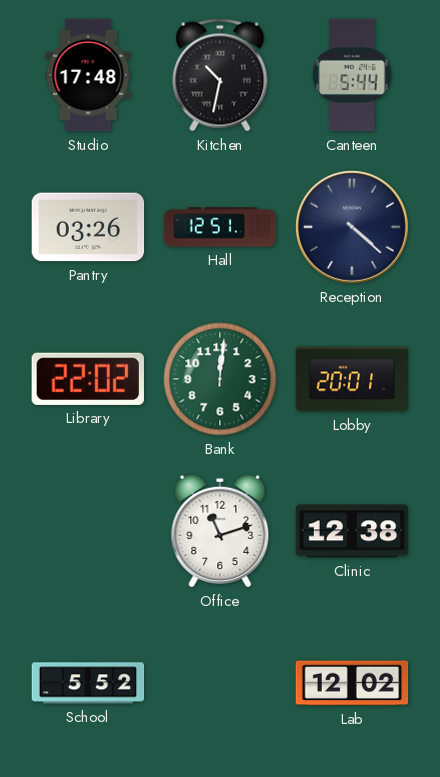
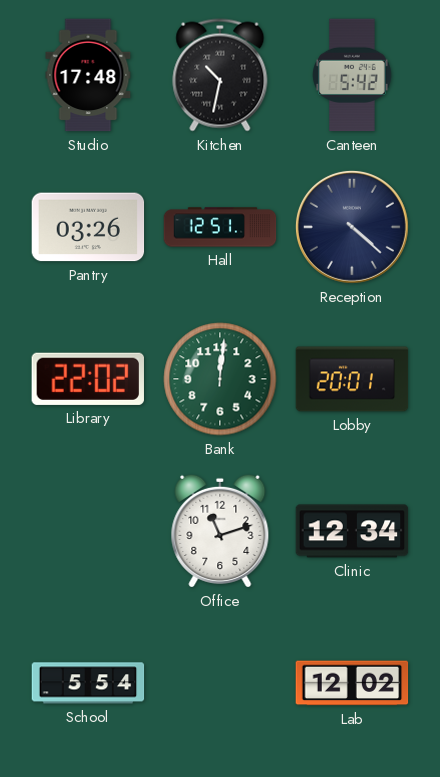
Canteen: 5:44 -> 5:42
Clinic: 12:38 -> 12:34
School: 5:52 -> 5:54
